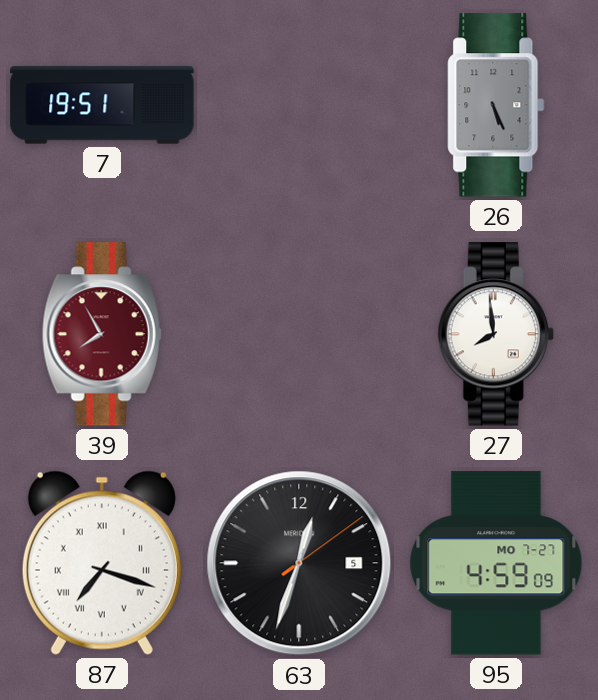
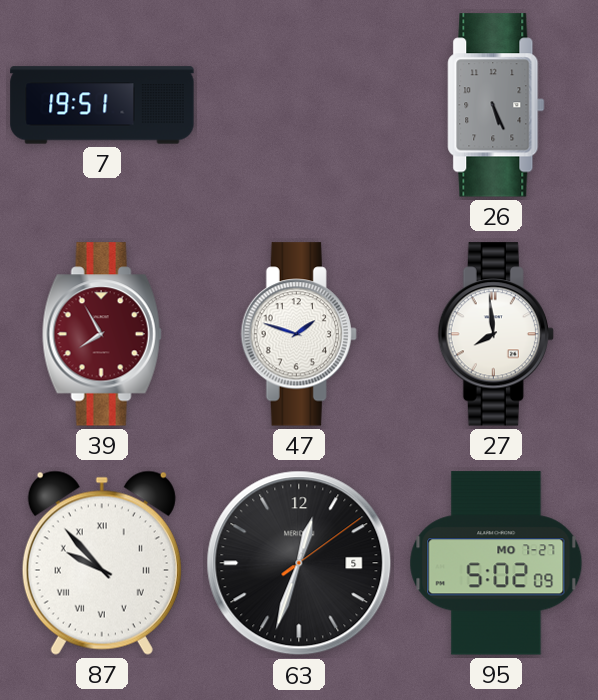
47: none -> 1:48
87: 7:18 -> 9:53
95: 4:59 -> 5:02
